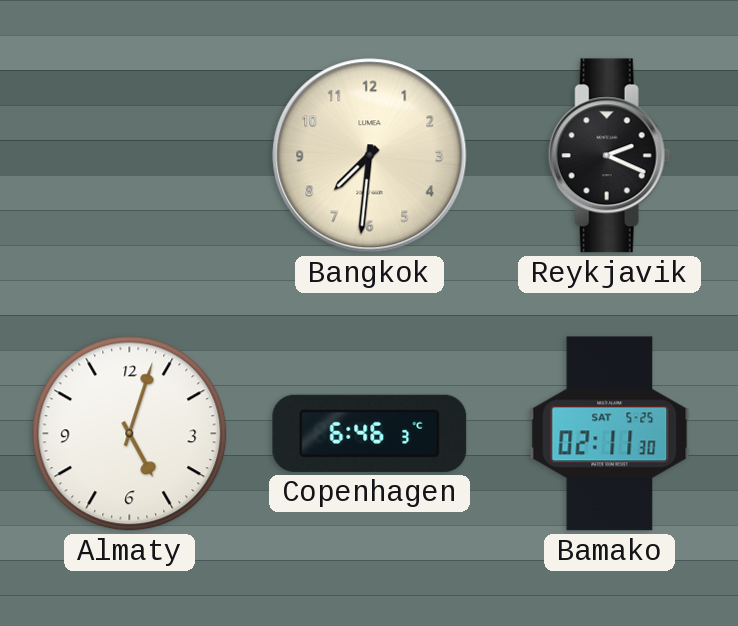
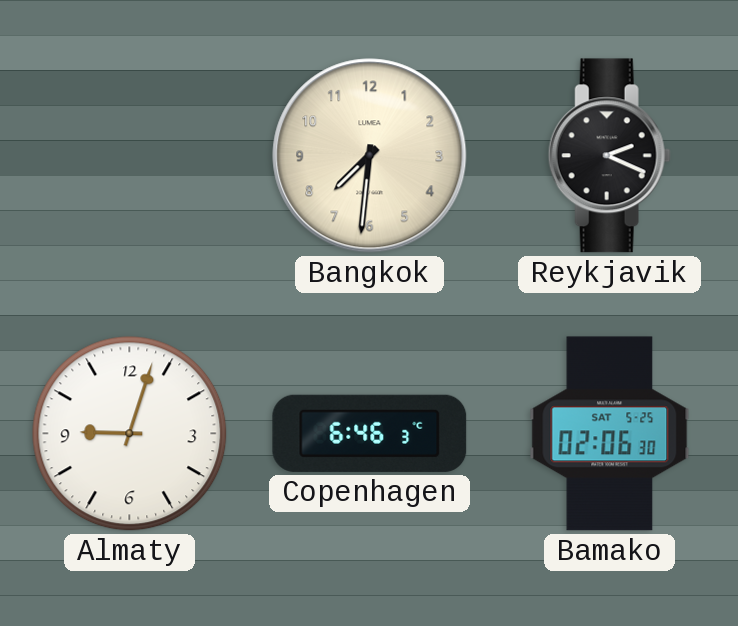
Almaty: 5:03 -> 9:03
Bamako: 02:11 -> 02:06
